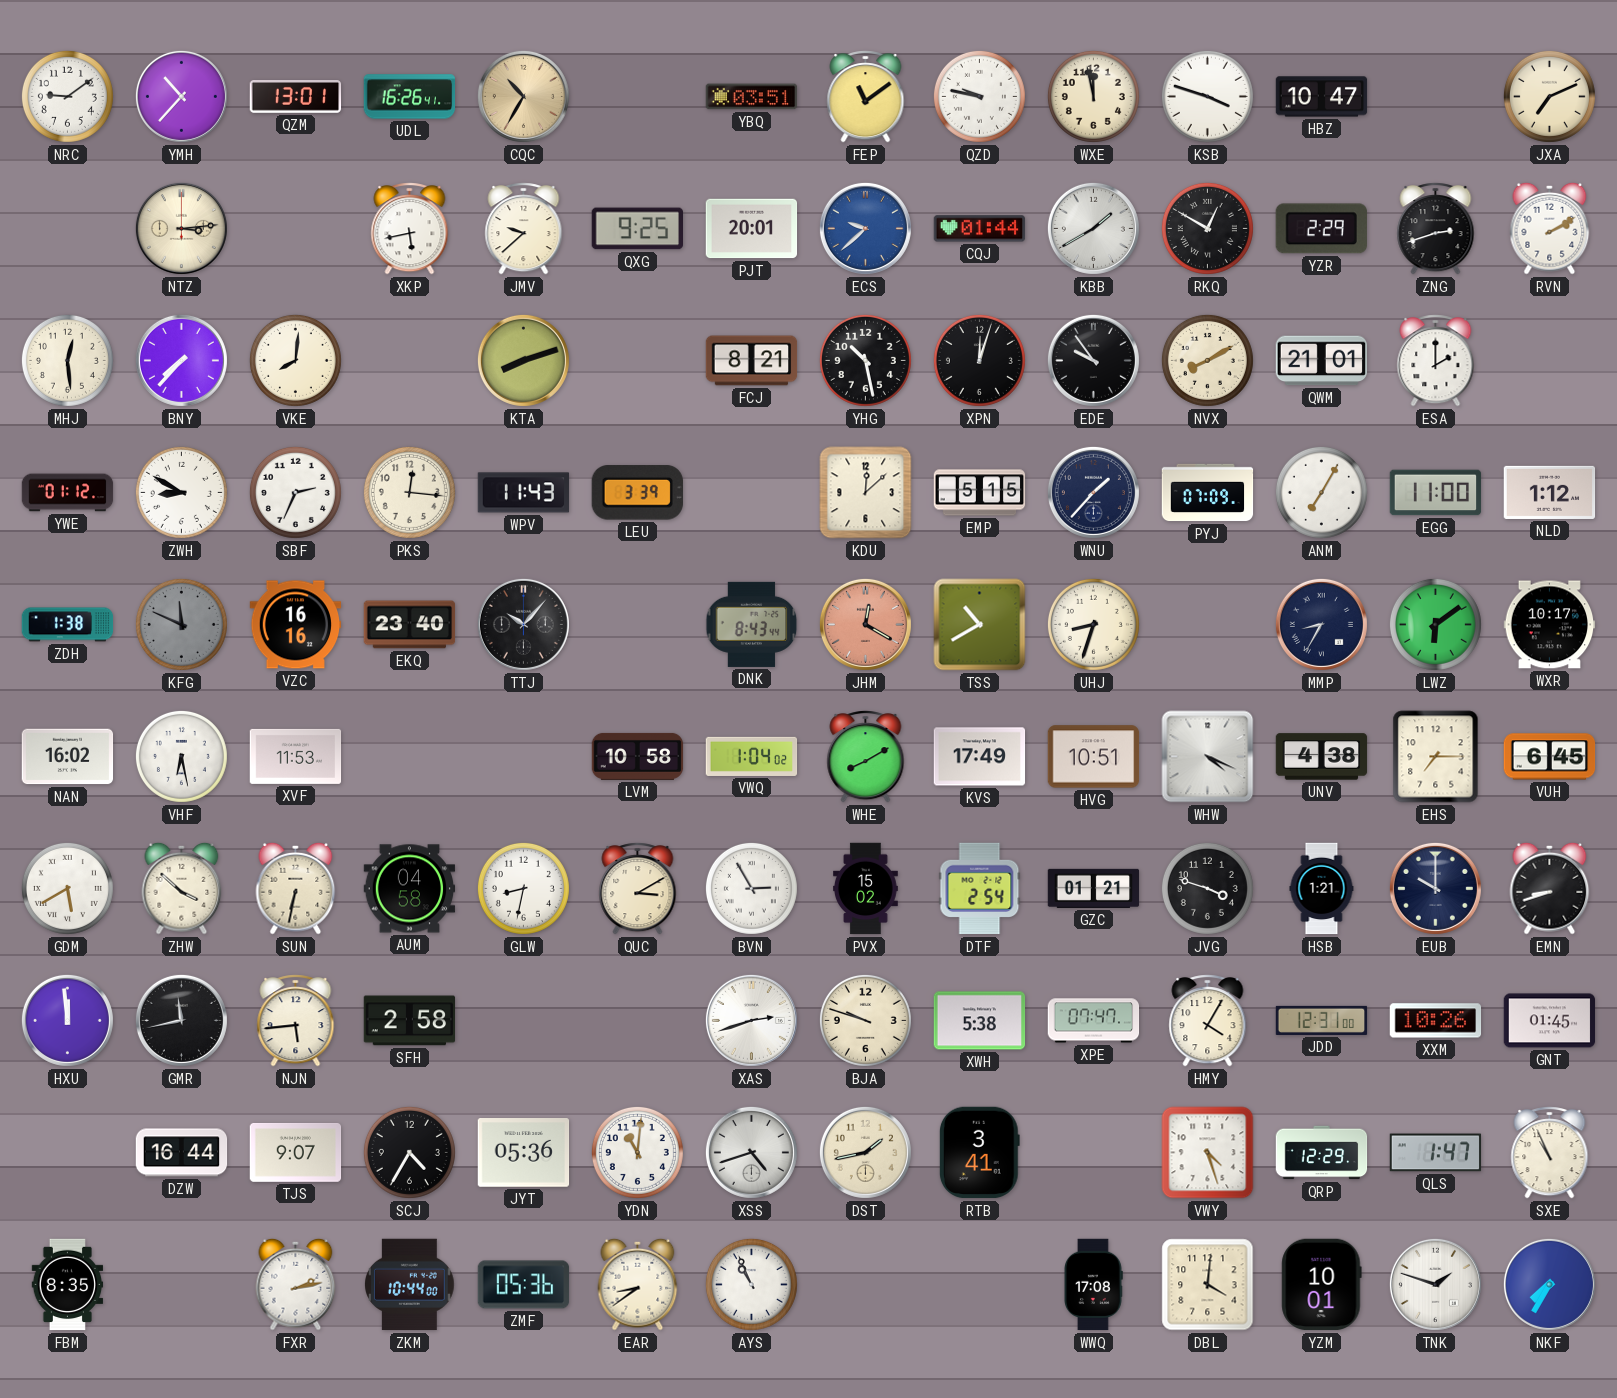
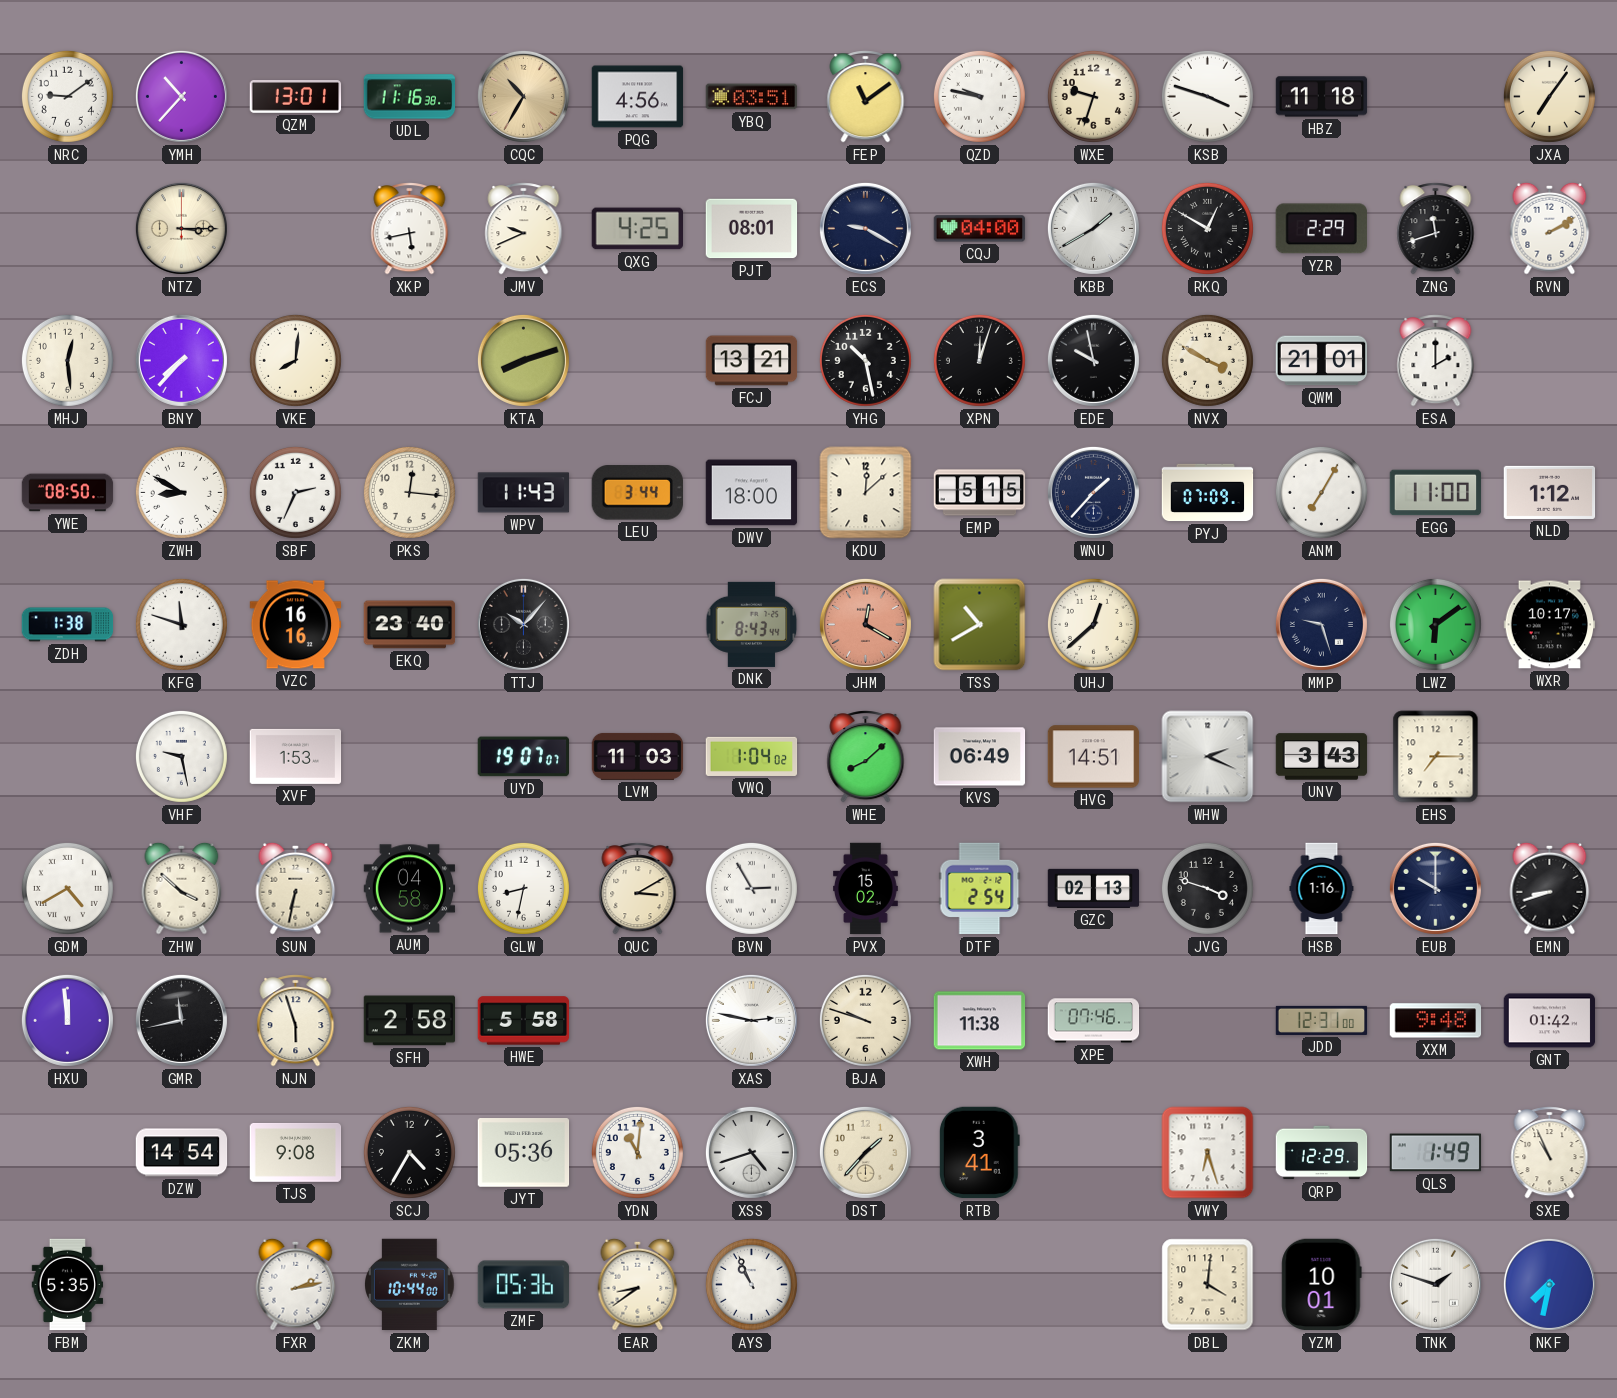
UDL: 16:26 -> 11:16
PQG: none -> 4:56
WXE: 11:58 -> 9:33
HBZ: 10:47 -> 11:18
JXA: 7:11 -> 7:06
NTZ: 3:14 -> 3:15
JMV: 9:38 -> 9:41
QXG: 9:25 -> 4:25
PJT: 20:01 -> 08:01
ECS: 9:38 -> 9:20
ECS dial: blue -> navy
CQJ: 01:44 -> 04:00
ZNG: 2:42 -> 11:42
FCJ: 8:21 -> 13:21
EDE: 9:54 -> 9:58
NVX: 8:10 -> 3:50
YWE: 01:12 -> 08:50
LEU: 3:39 -> 3:44
DWV: none -> 18:00
KFG: 11:49 -> 11:48
KFG dial: grey -> white
UHJ: 8:33 -> 12:38
MMP: 8:35 -> 9:27
NAN: 16:02 -> none
VHF: 6:28 -> 9:28
XVF: 11:53 -> 1:53
UYD: none -> 19:07
LVM: 10:58 -> 11:03
WHE: 8:10 -> 8:08
KVS: 17:49 -> 06:49
HVG: 10:51 -> 14:51
WHW: 4:19 -> 2:19
UNV: 4:38 -> 3:43
VUH: 6:45 -> none
GDM: 5:40 -> 4:40
GZC: 01:21 -> 02:13
HSB: 1:21 -> 1:16
NJN: 5:44 -> 5:57
HWE: none -> 5:58
XAS: 2:42 -> 2:47
XWH: 5:38 -> 11:38
XPE: 07:47 -> 07:46
HMY: 4:05 -> none
XXM: 10:26 -> 9:48
GNT: 01:45 -> 01:42
DZW: 16:44 -> 14:54
TJS: 9:07 -> 9:08
DST: 1:43 -> 1:37
VWY: 4:27 -> 6:27
QLS: 1:47 -> 1:49
FBM: 8:35 -> 5:35
WWQ: 17:08 -> none
NKF: 7:35 -> 7:32
